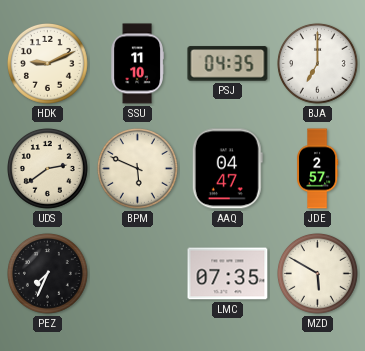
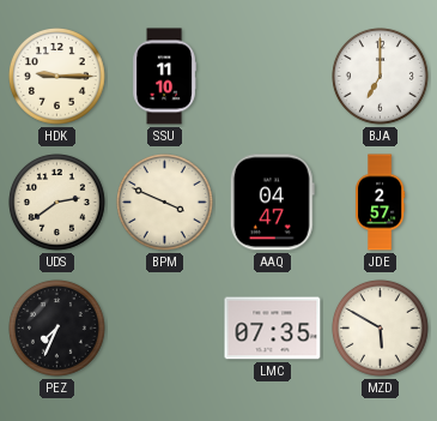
HDK: 9:11 -> 9:15
PSJ: 04:35 -> none
BPM: 5:49 -> 3:49
